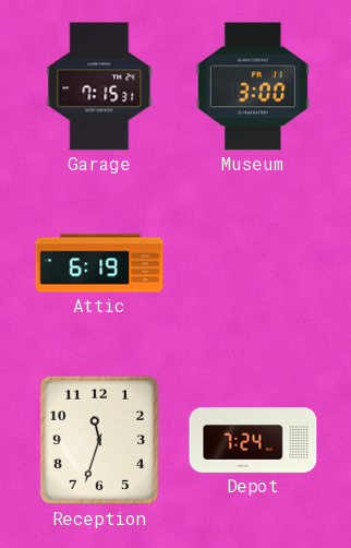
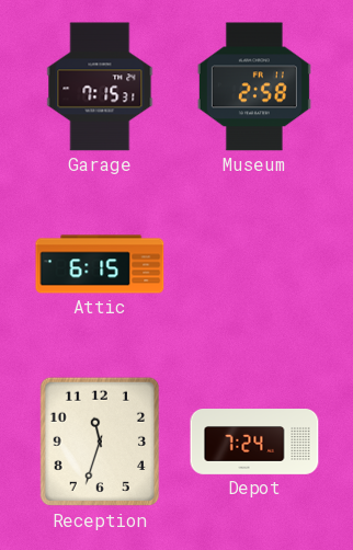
Museum: 3:00 -> 2:58
Attic: 6:19 -> 6:15
